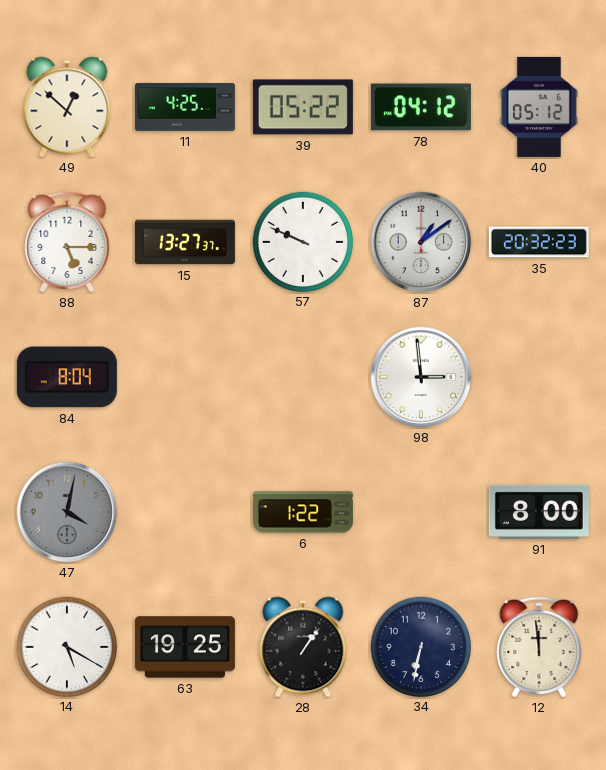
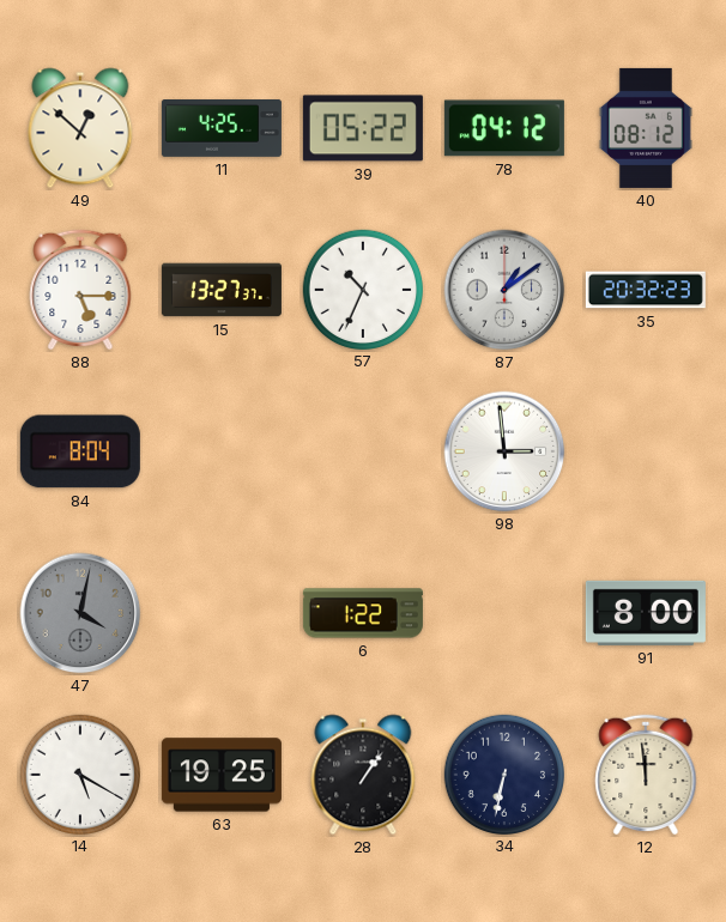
40: 05:12 -> 08:12
57: 9:49 -> 10:34
